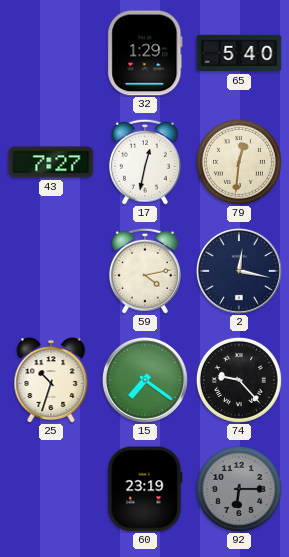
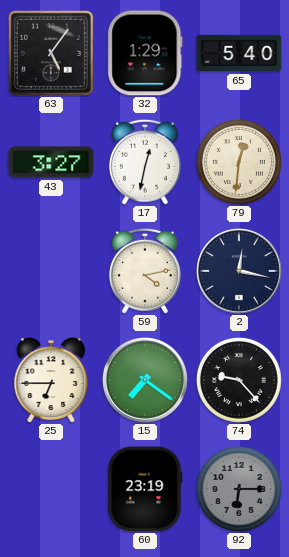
63: none -> 5:06
43: 7:27 -> 3:27
25: 10:33 -> 6:45
